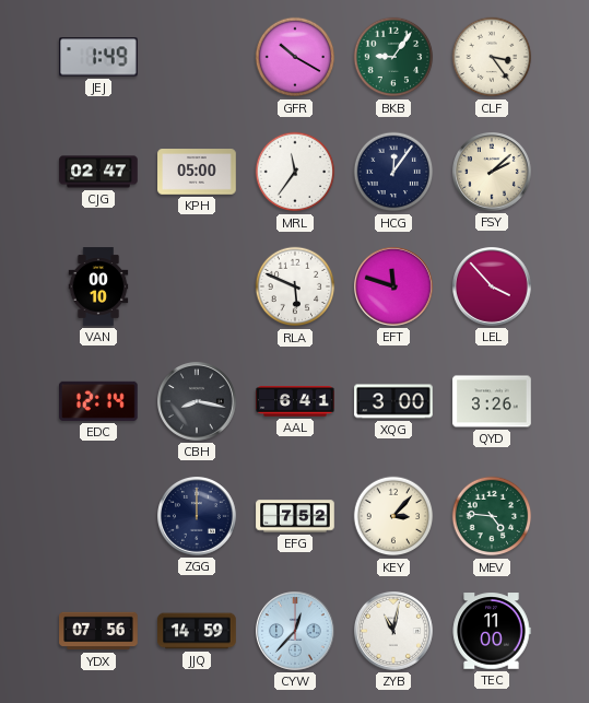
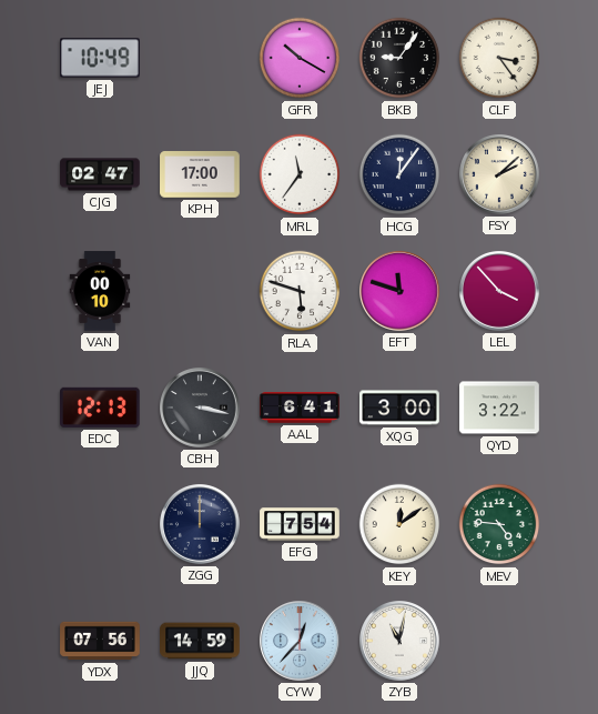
JEJ: 1:49 -> 10:49
BKB dial: green -> black
KPH: 05:00 -> 17:00
RLA: 5:49 -> 5:48
EDC: 12:14 -> 12:13
CBH: 8:17 -> 3:17
QYD: 3:26 -> 3:22
EFG: 7:52 -> 7:54
KEY: 3:07 -> 12:09
TEC: 11:00 -> none
